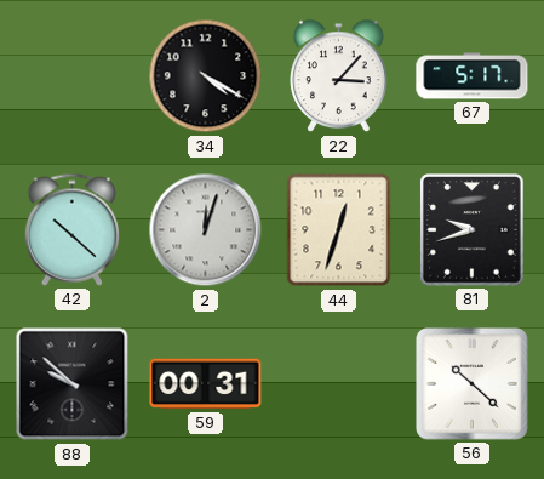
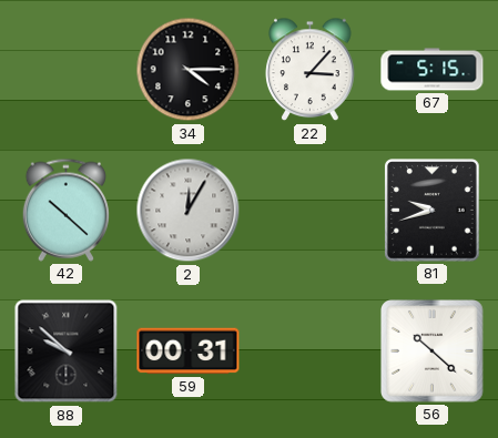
34: 4:20 -> 4:15
67: 5:17 -> 5:15
2: 12:03 -> 12:05
44: 12:33 -> none
